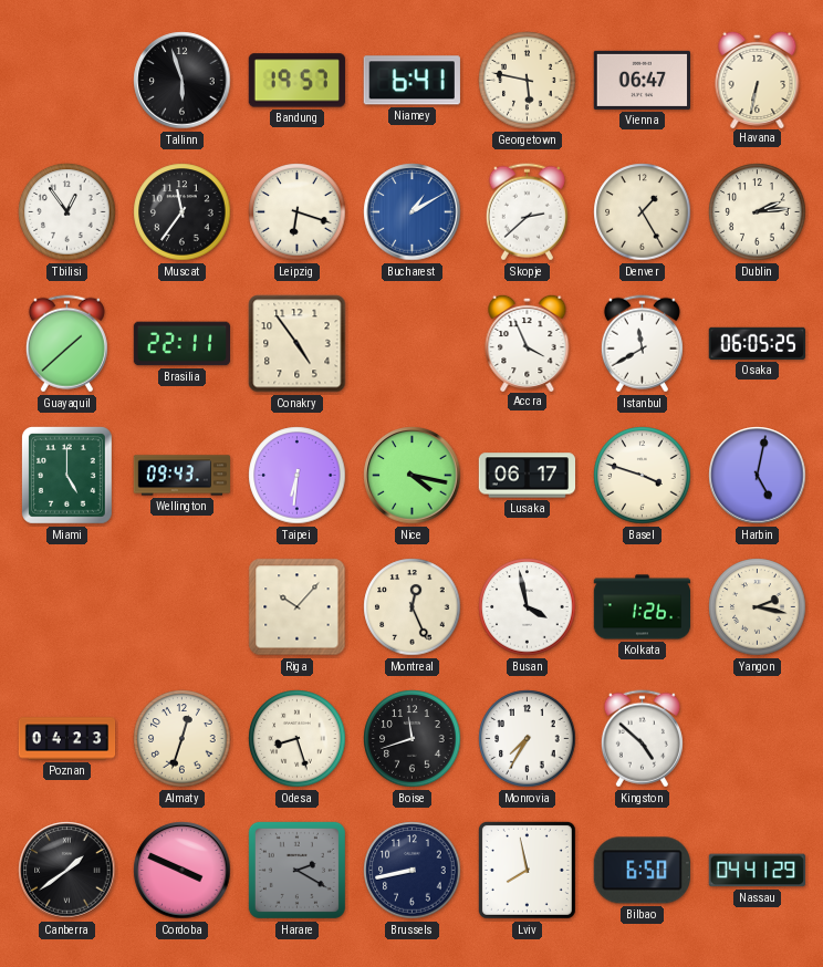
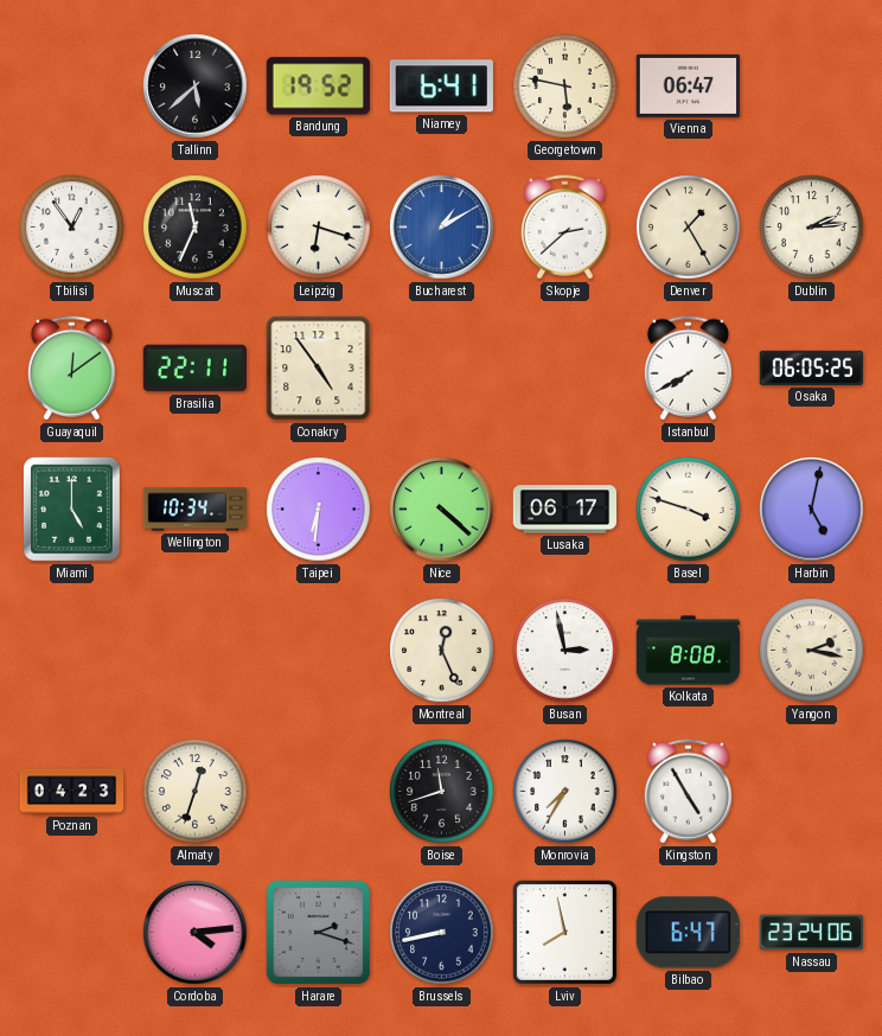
Tallinn: 5:57 -> 5:38
Bandung: 19:57 -> 19:52
Havana: 6:32 -> none
Muscat: 11:36 -> 11:34
Guayaquil: 1:38 -> 12:09
Accra: 3:56 -> none
Istanbul: 11:40 -> 7:40
Wellington: 09:43 -> 10:34
Nice: 4:17 -> 4:22
Riga: 10:07 -> none
Busan: 3:58 -> 2:58
Kolkata: 1:26 -> 8:08
Odesa: 8:27 -> none
Kingston: 4:52 -> 4:55
Canberra: 1:39 -> none
Cordoba: 3:49 -> 4:14
Harare: 2:20 -> 2:18
Bilbao: 6:50 -> 6:47
Nassau: 04:41 -> 23:24
